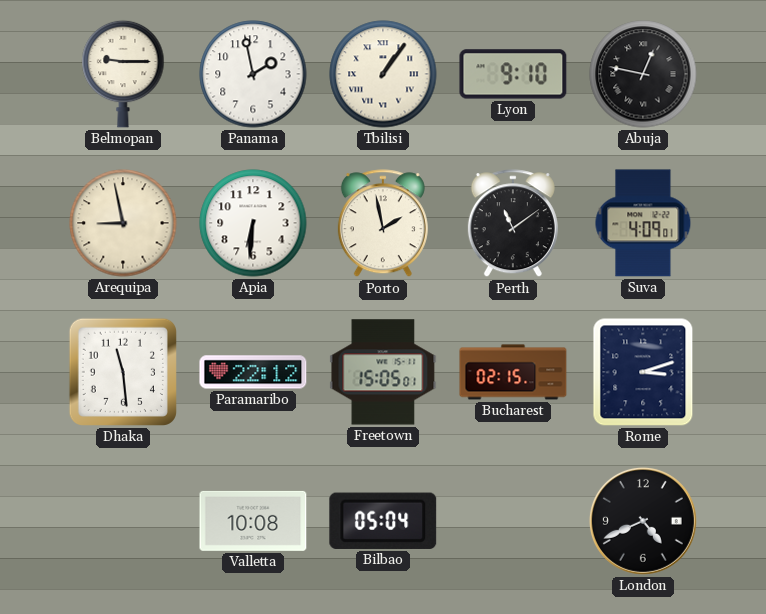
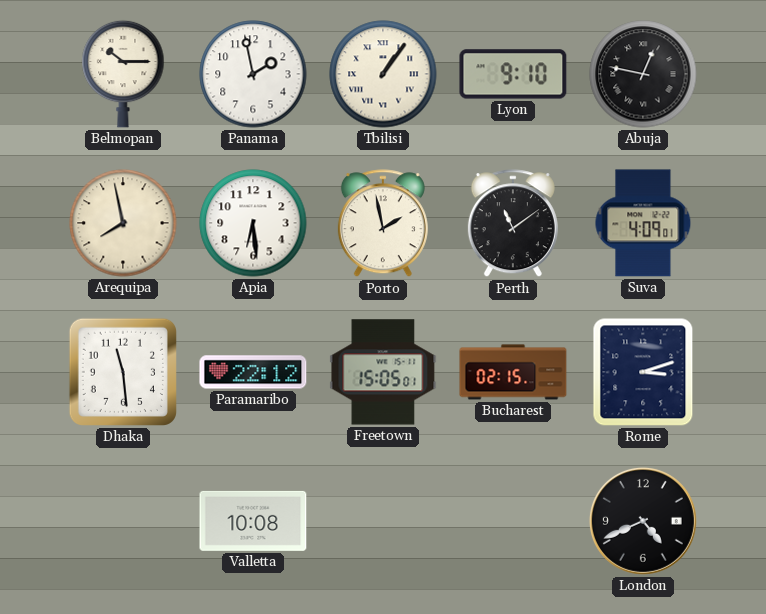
Belmopan: 9:15 -> 10:15
Arequipa: 8:58 -> 7:58
Apia: 6:31 -> 6:29
Bilbao: 05:04 -> none
